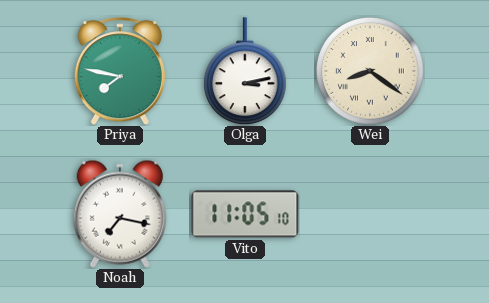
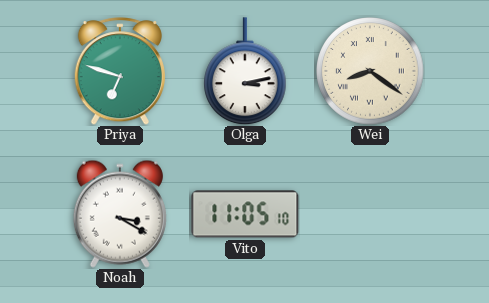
Priya: 7:47 -> 6:48
Noah: 7:17 -> 3:20
